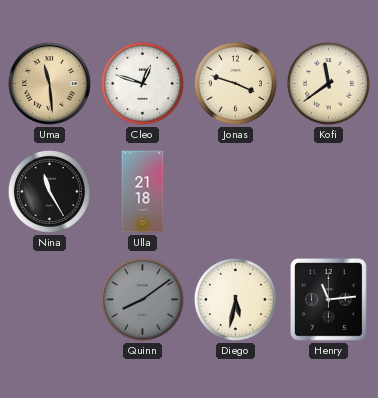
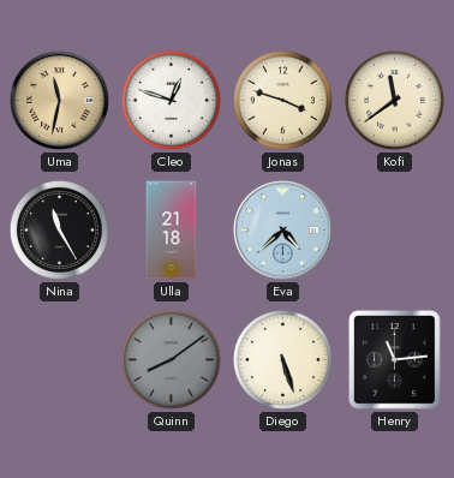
Uma: 11:29 -> 11:32
Eva: none -> 4:38
Diego: 5:32 -> 5:27
